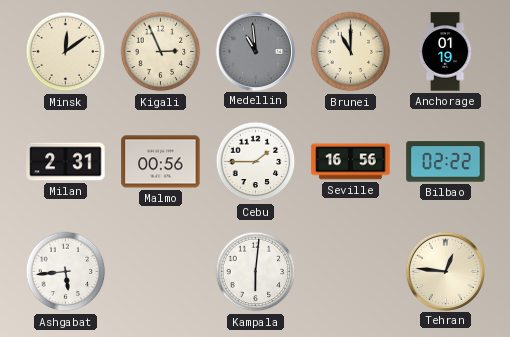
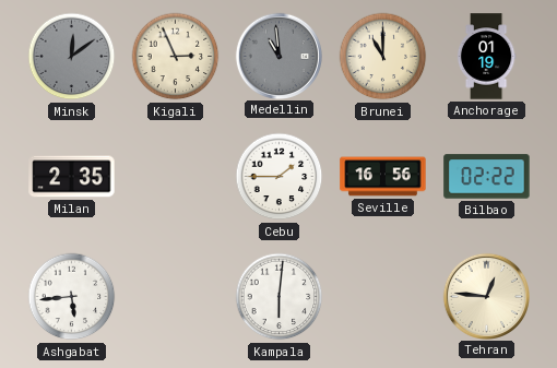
Minsk dial: cream -> grey
Milan: 2:31 -> 2:35
Malmo: 00:56 -> none
